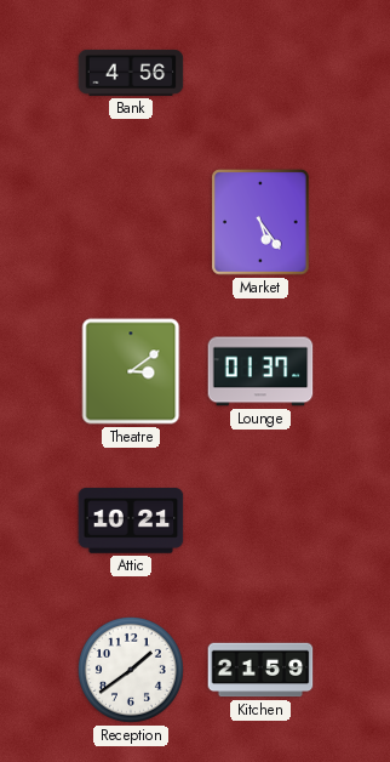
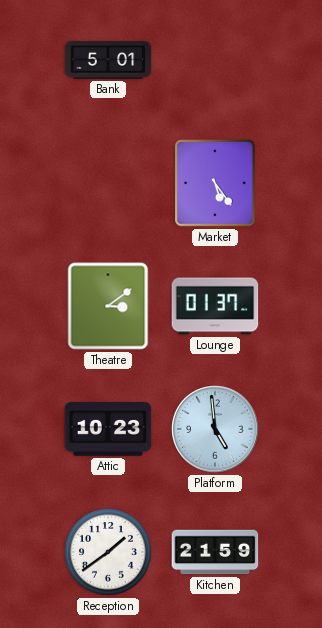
Bank: 4:56 -> 5:01
Attic: 10:21 -> 10:23
Platform: none -> 4:59
